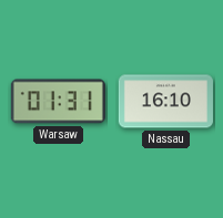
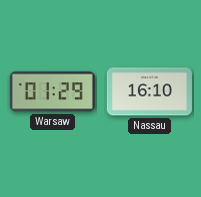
Warsaw: 01:31 -> 01:29
